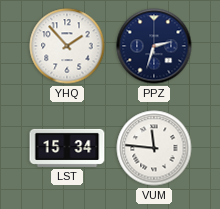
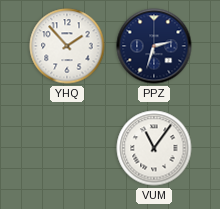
LST: 15:34 -> none
VUM: 11:46 -> 11:06
